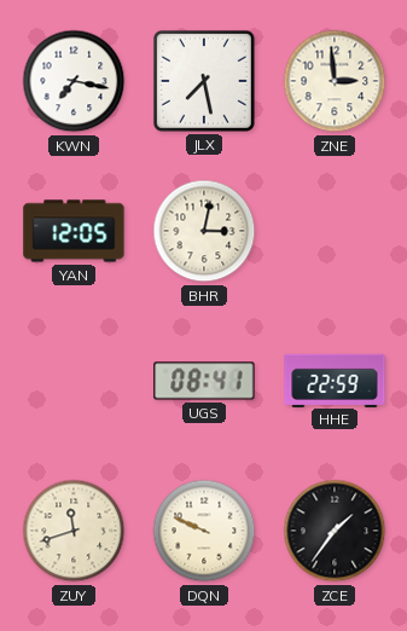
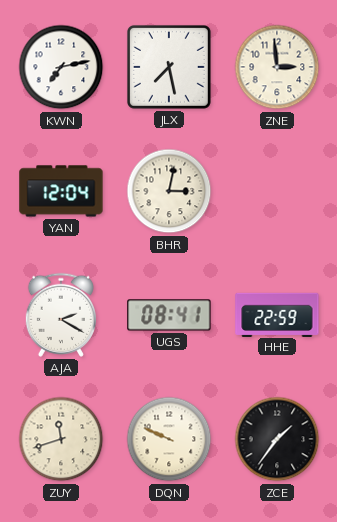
KWN: 7:17 -> 7:13
YAN: 12:05 -> 12:04
AJA: none -> 2:20
